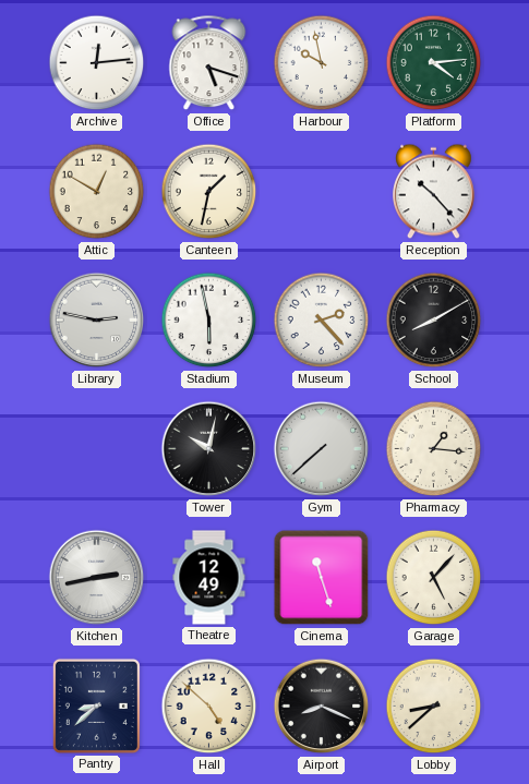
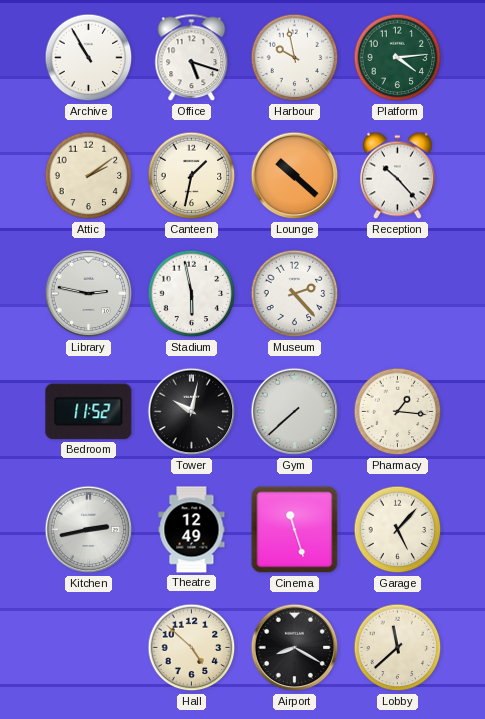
Archive: 12:14 -> 10:55
Attic: 12:50 -> 2:09
Lounge: none -> 10:22
School: 8:10 -> none
Bedroom: none -> 11:52
Pantry: 8:38 -> none
Airport: 8:19 -> 8:20
Lobby: 8:38 -> 11:38
